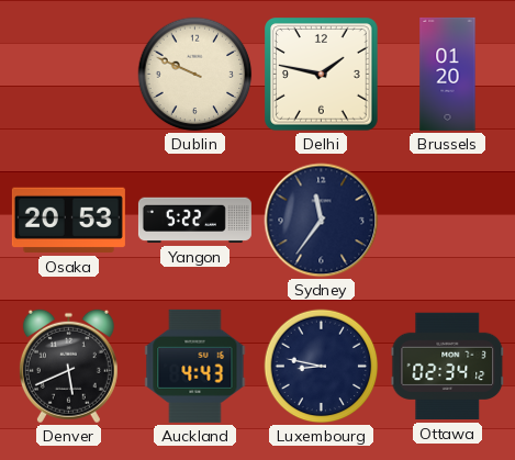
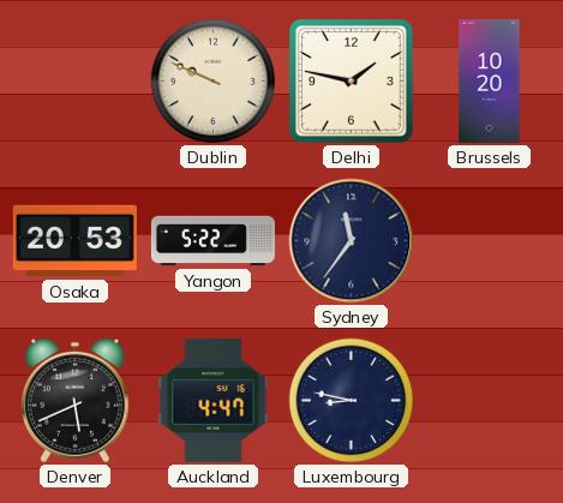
Brussels: 01:20 -> 10:20
Auckland: 4:43 -> 4:47
Ottawa: 02:34 -> none
